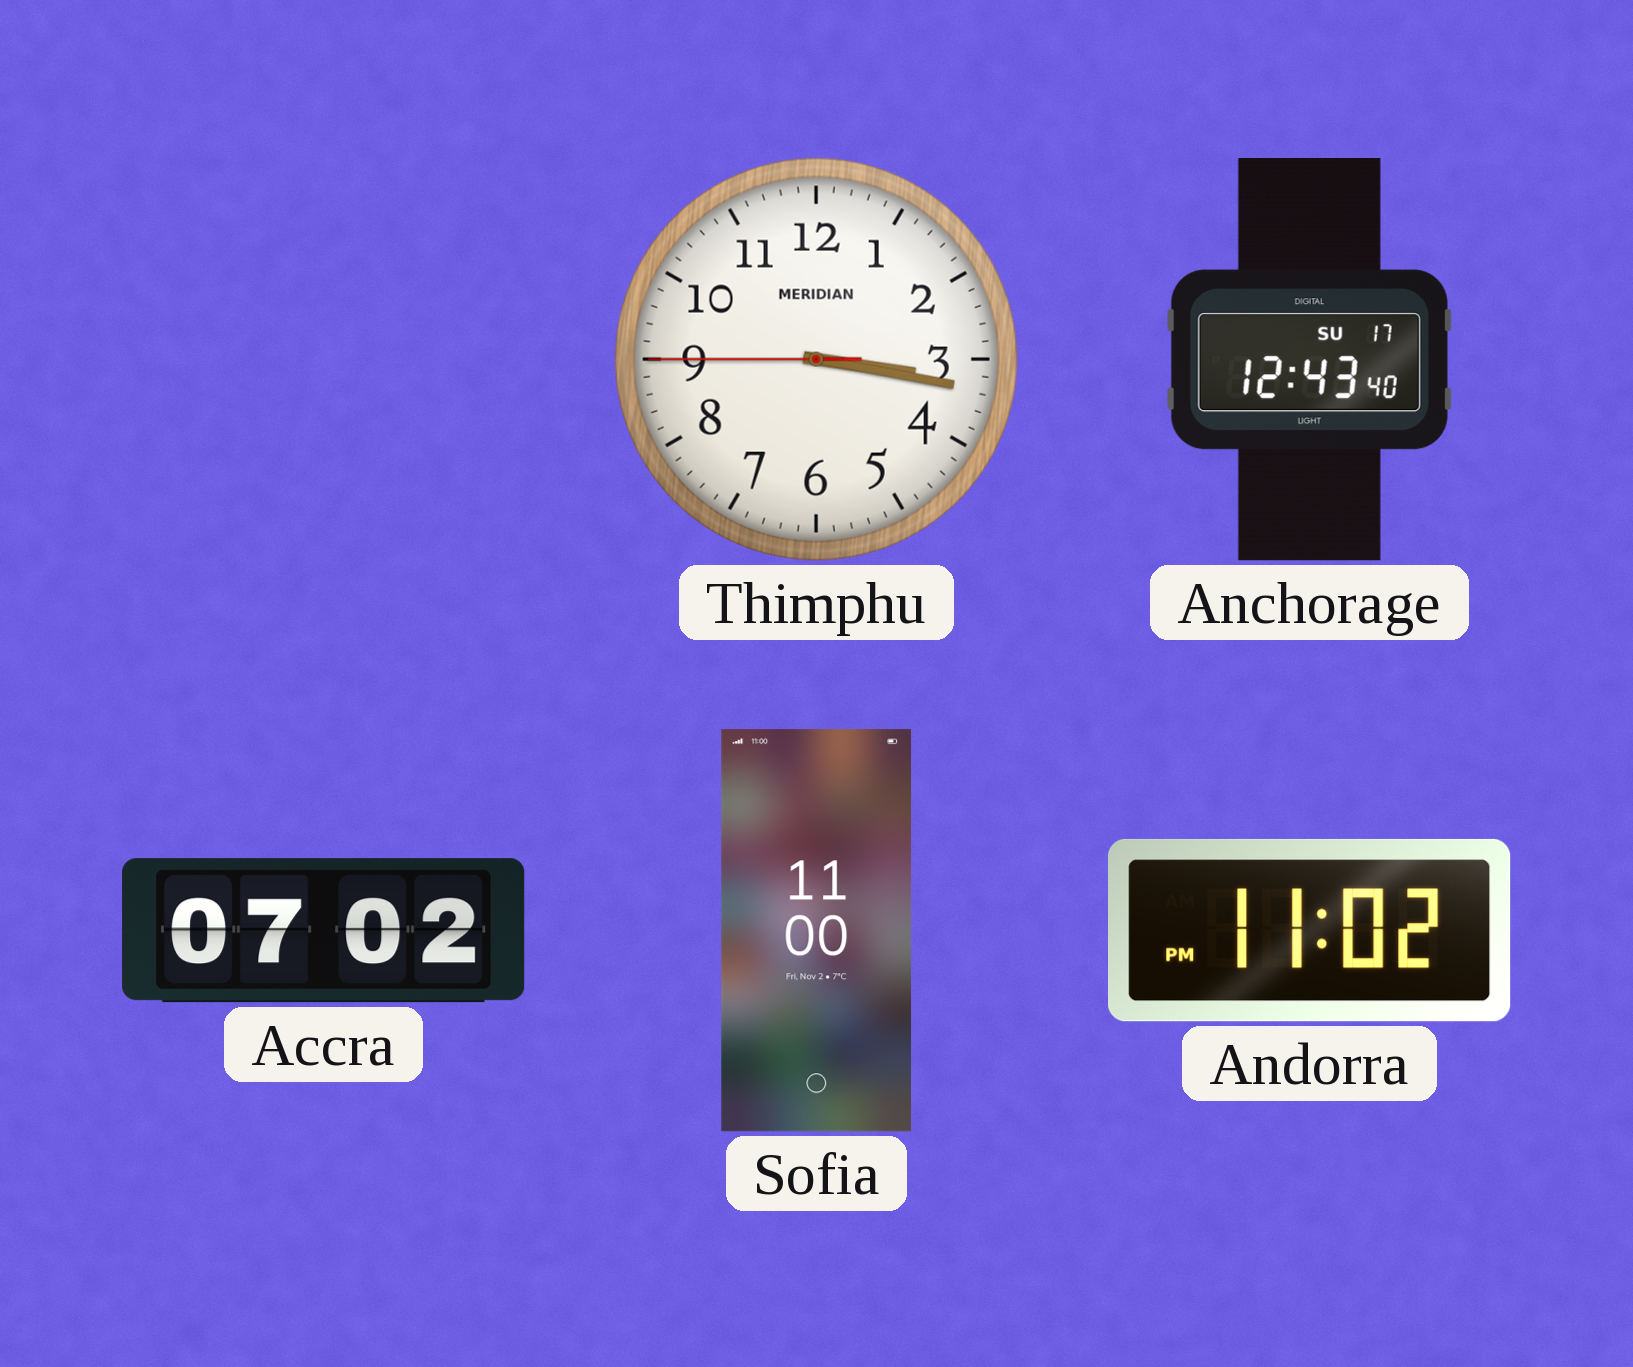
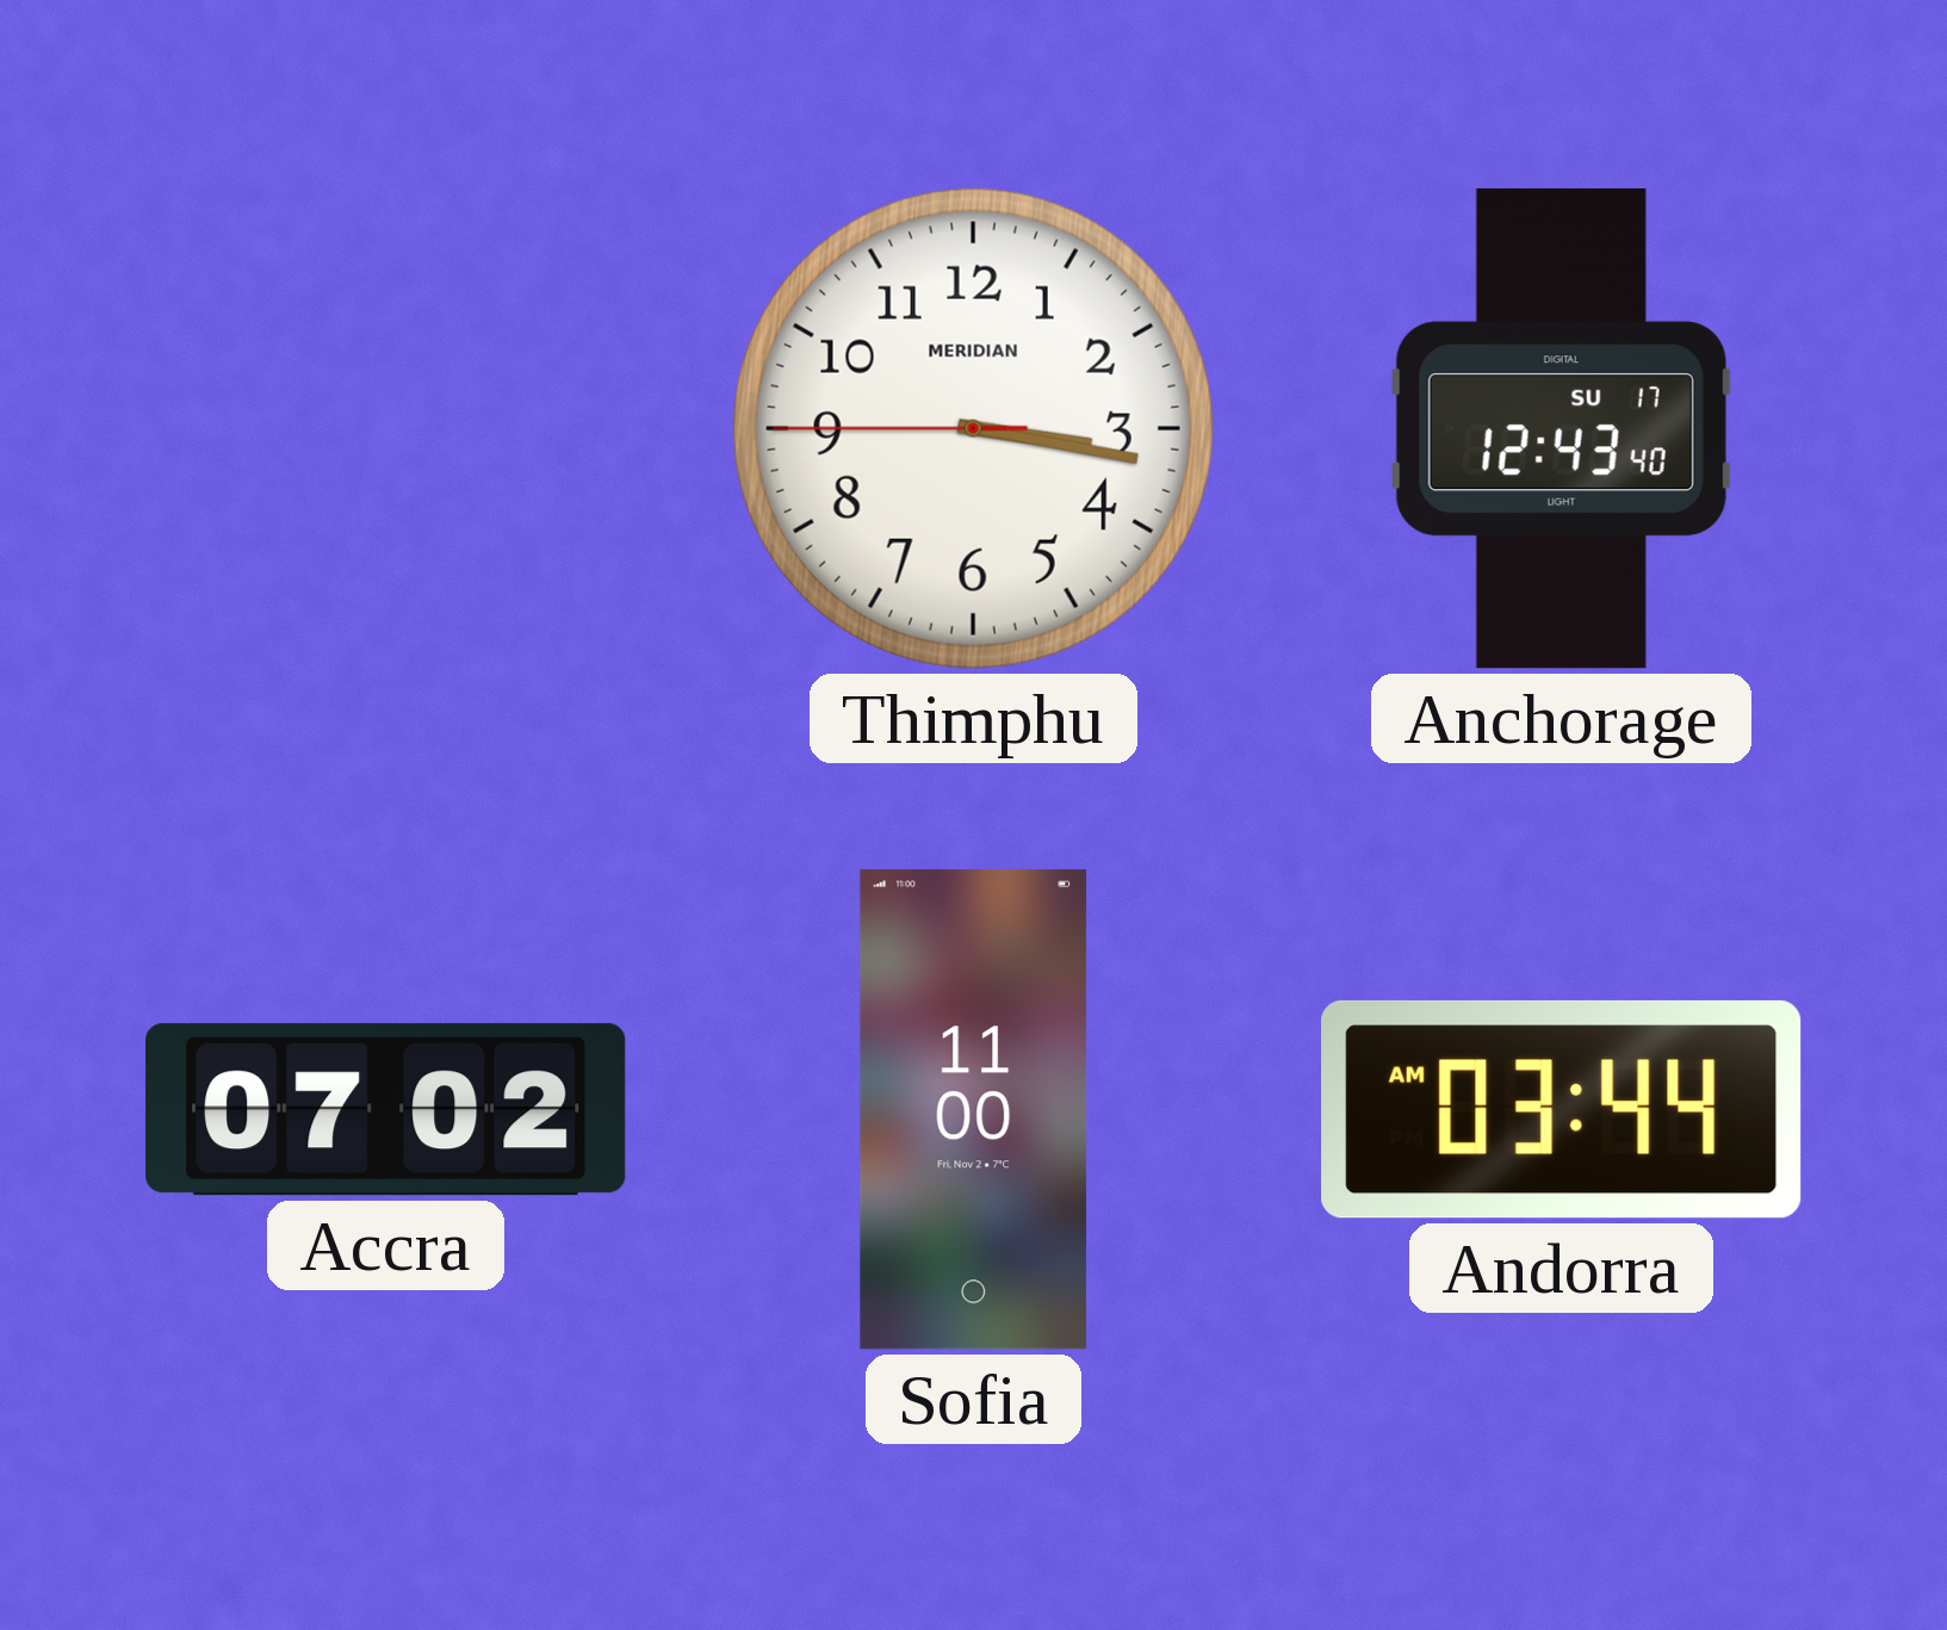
Andorra: 11:02 -> 03:44
